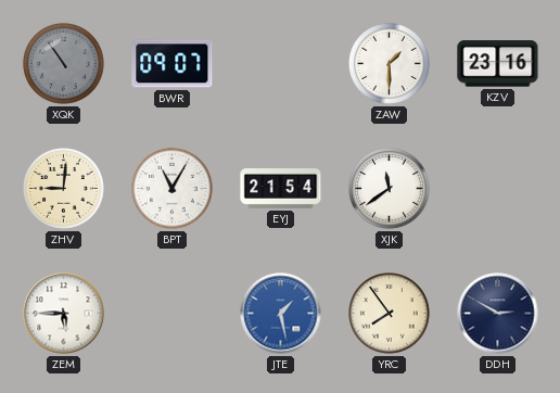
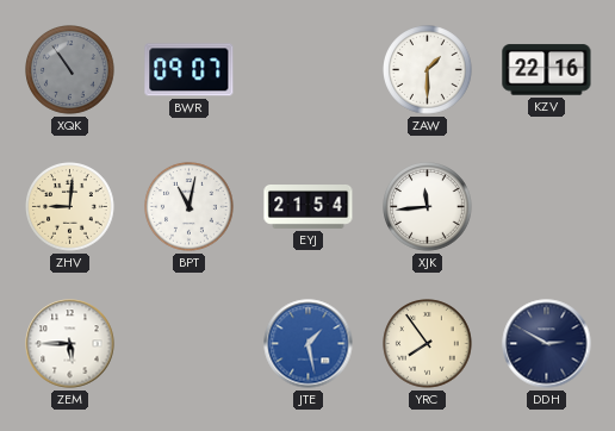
KZV: 23:16 -> 22:16
BPT: 11:05 -> 11:02
XJK: 11:39 -> 11:44
